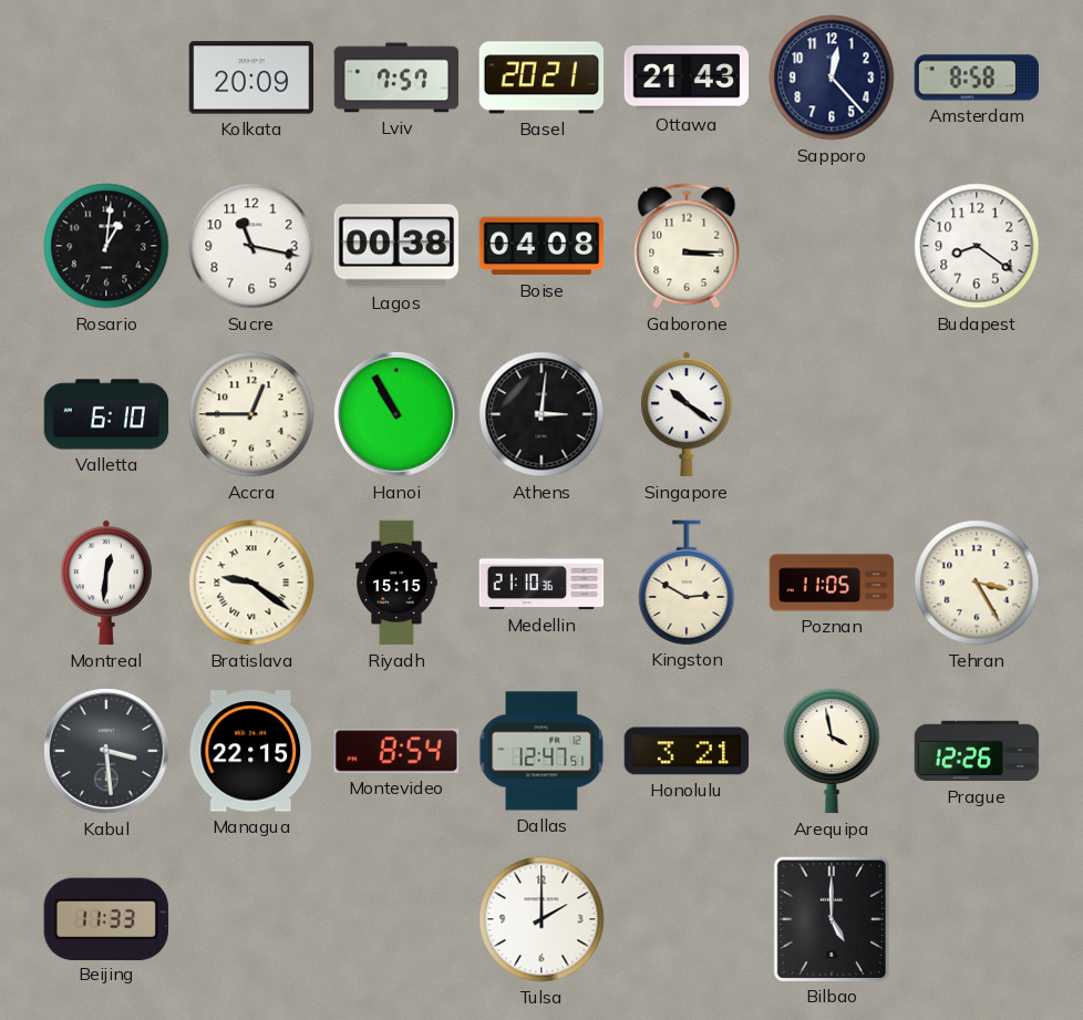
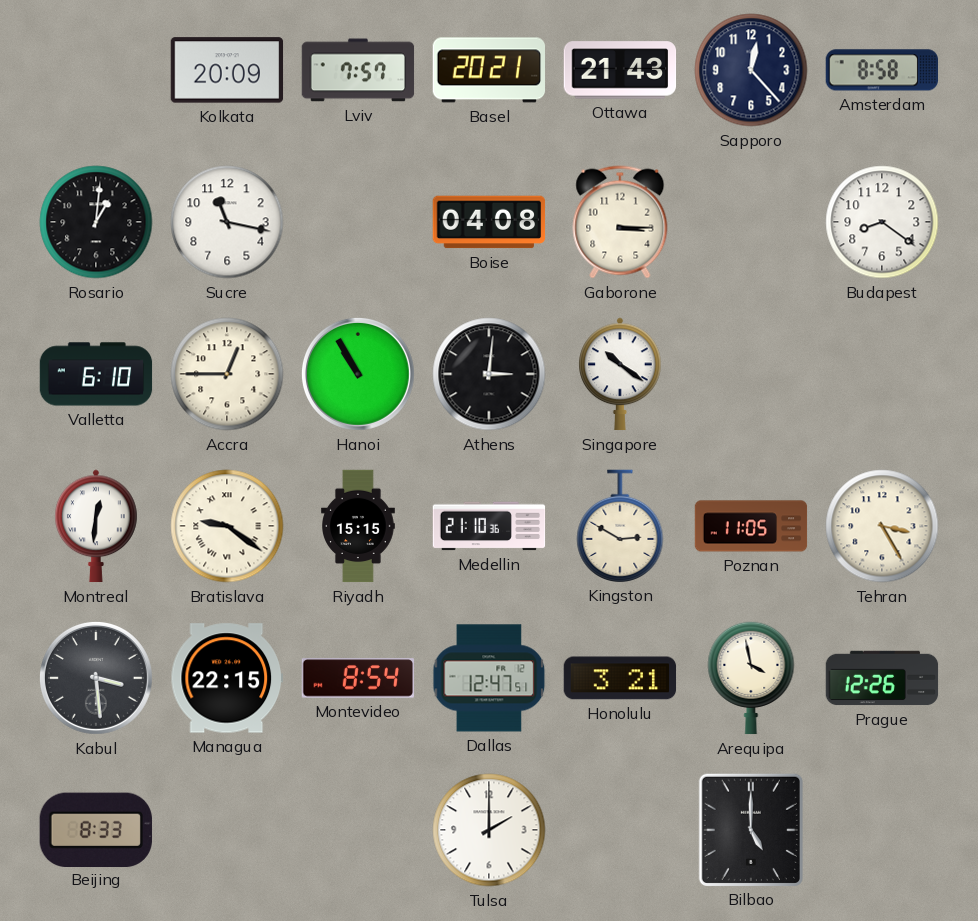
Lagos: 00:38 -> none
Beijing: 11:33 -> 8:33
